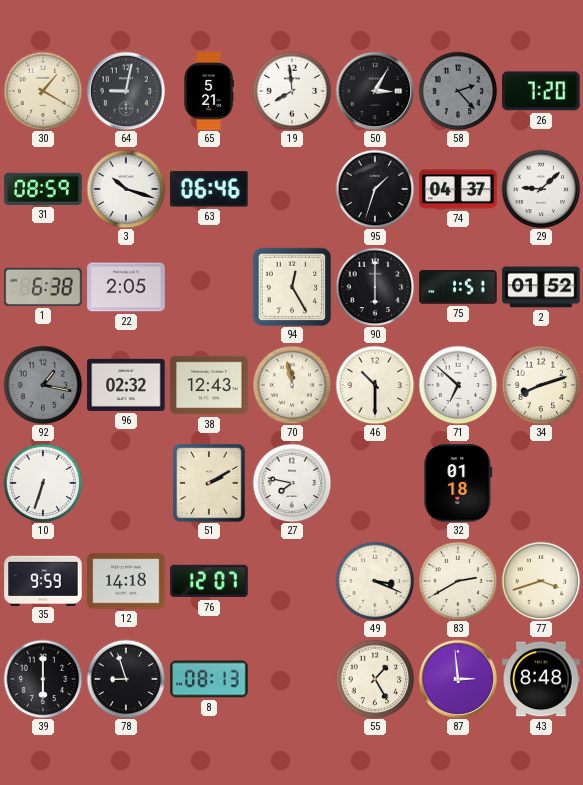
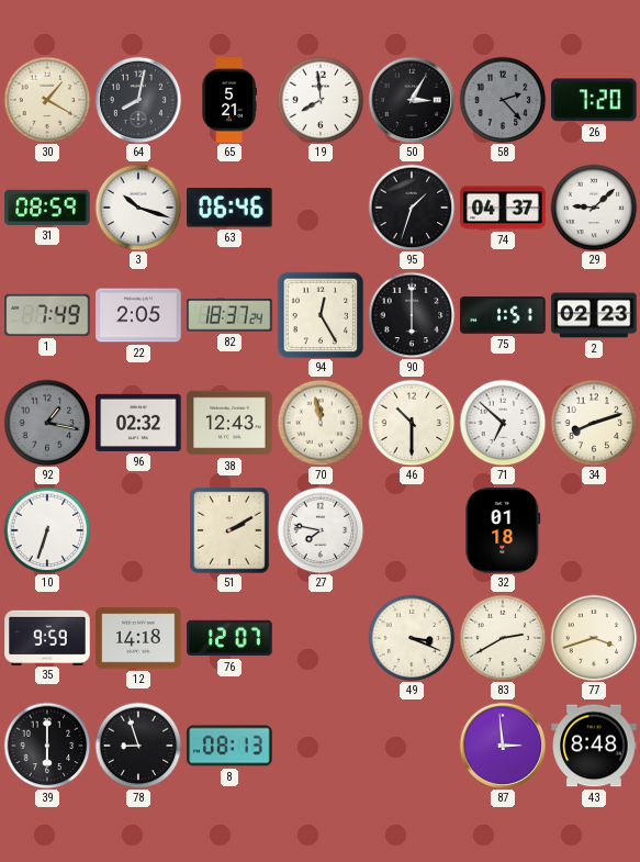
64: 9:02 -> 8:02
1: 6:38 -> 7:49
82: none -> 18:37
2: 01:52 -> 02:23
55: 1:25 -> none
